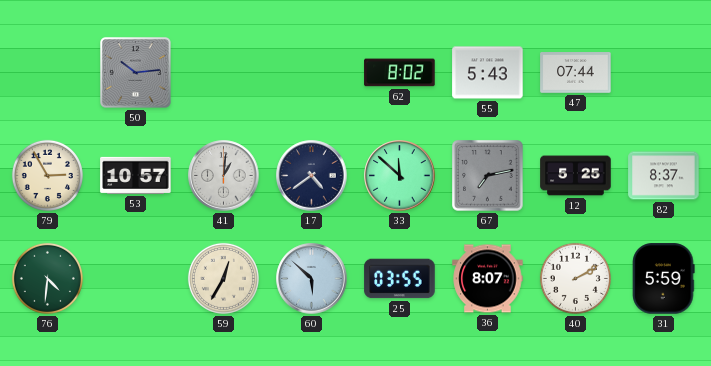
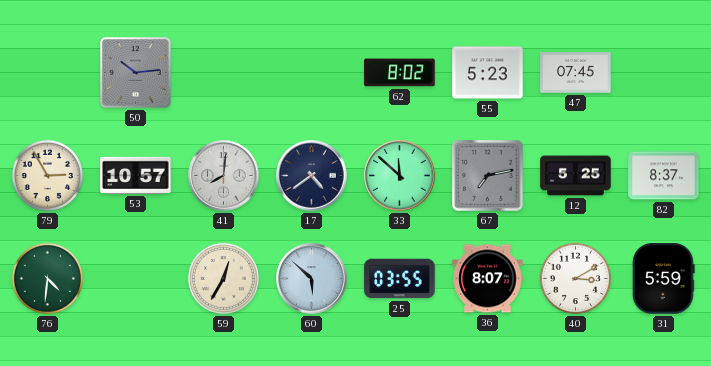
55: 5:43 -> 5:23
47: 07:44 -> 07:45
41: 1:01 -> 8:01
40: 2:10 -> 3:10
